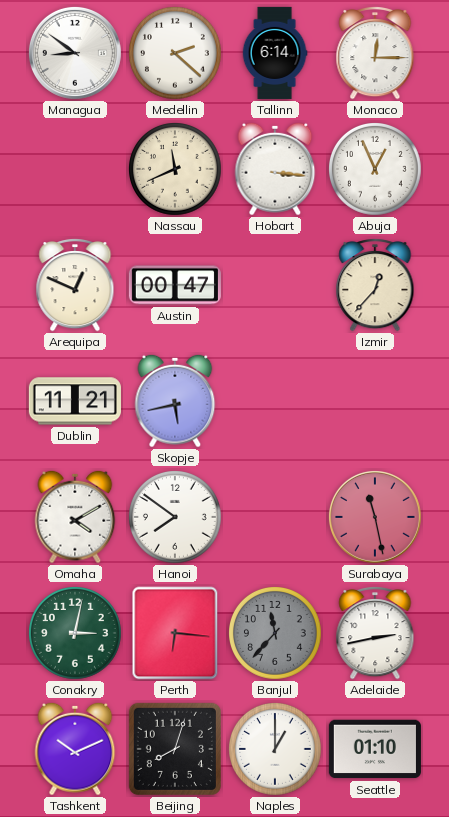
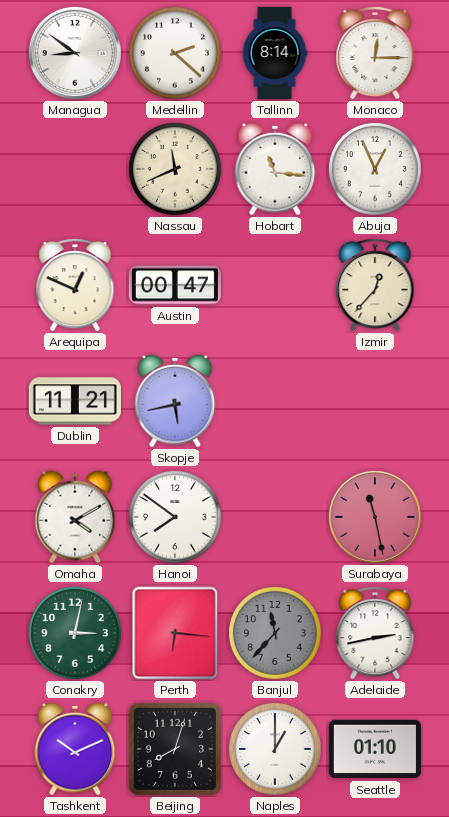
Tallinn: 6:14 -> 8:14
Hobart: 3:16 -> 11:16
